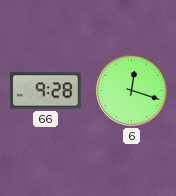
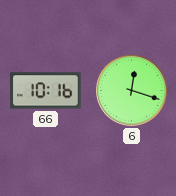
66: 9:28 -> 10:16
